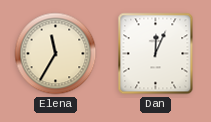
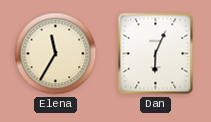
Dan: 12:04 -> 6:04
